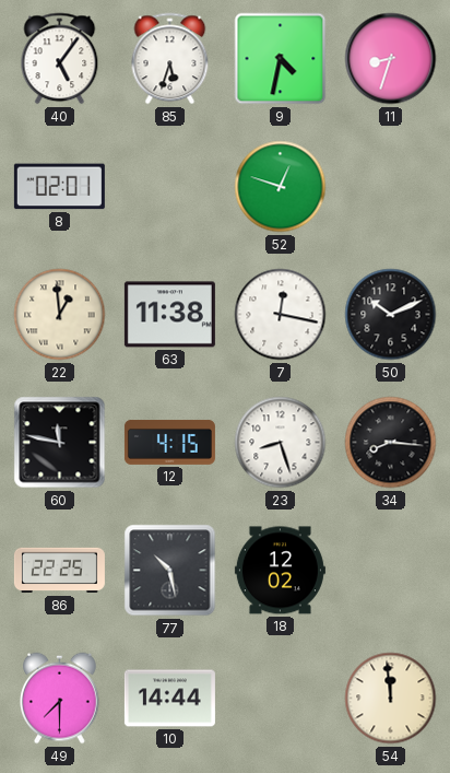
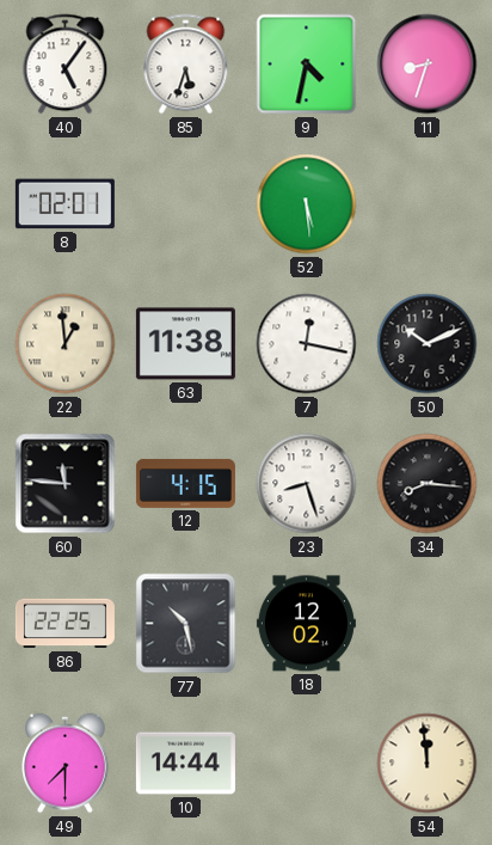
52: 12:48 -> 5:29
60: 11:47 -> 11:46
